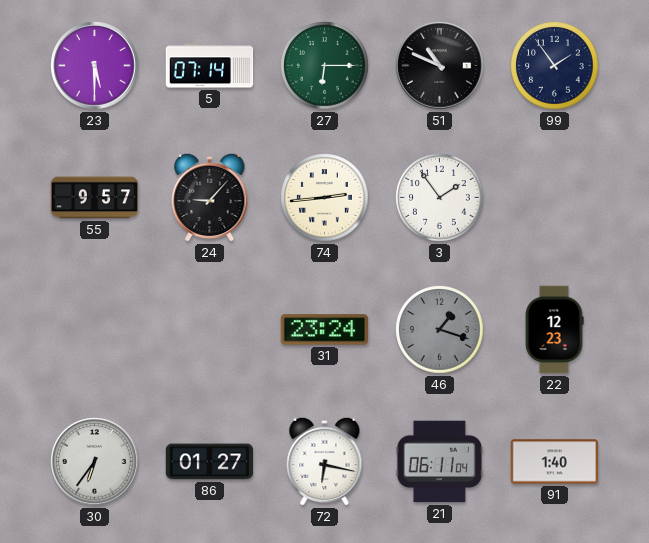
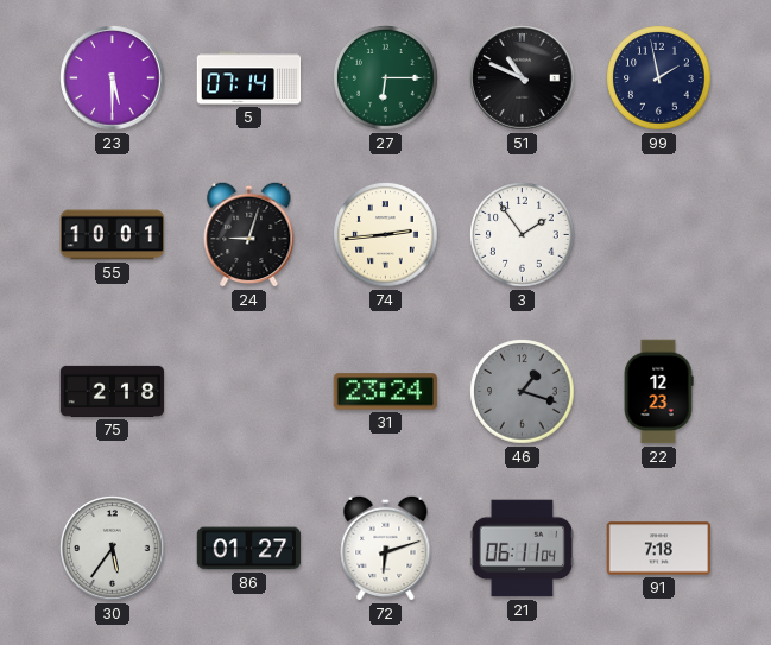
99: 1:54 -> 1:58
55: 9:57 -> 10:01
24: 9:07 -> 9:03
75: none -> 2:18
30: 6:36 -> 5:36
72: 6:17 -> 6:12
91: 1:40 -> 7:18
